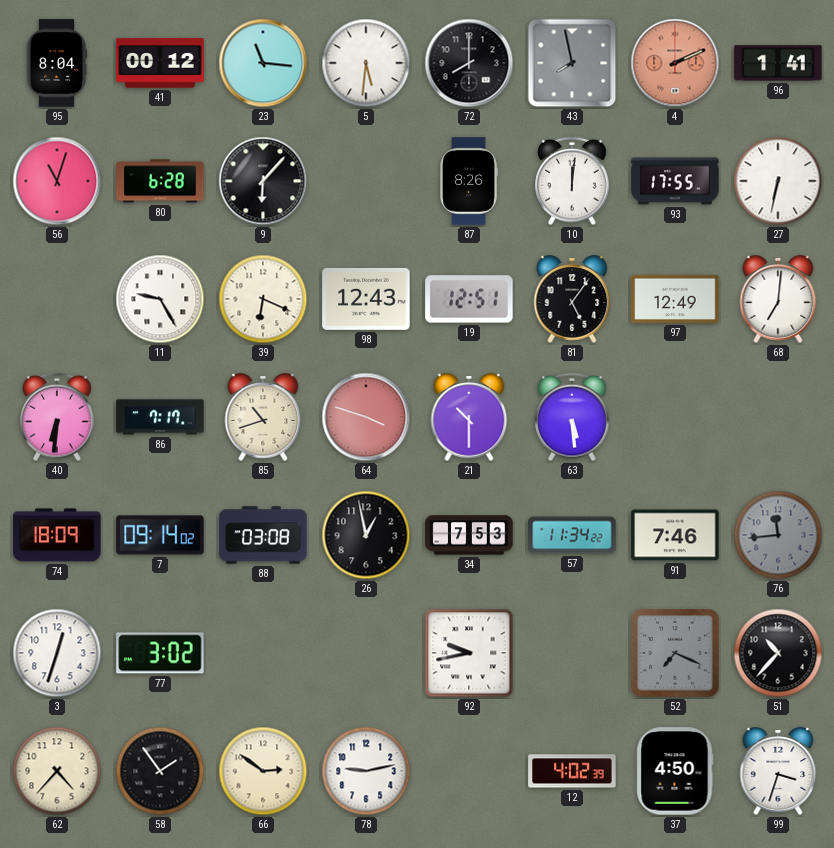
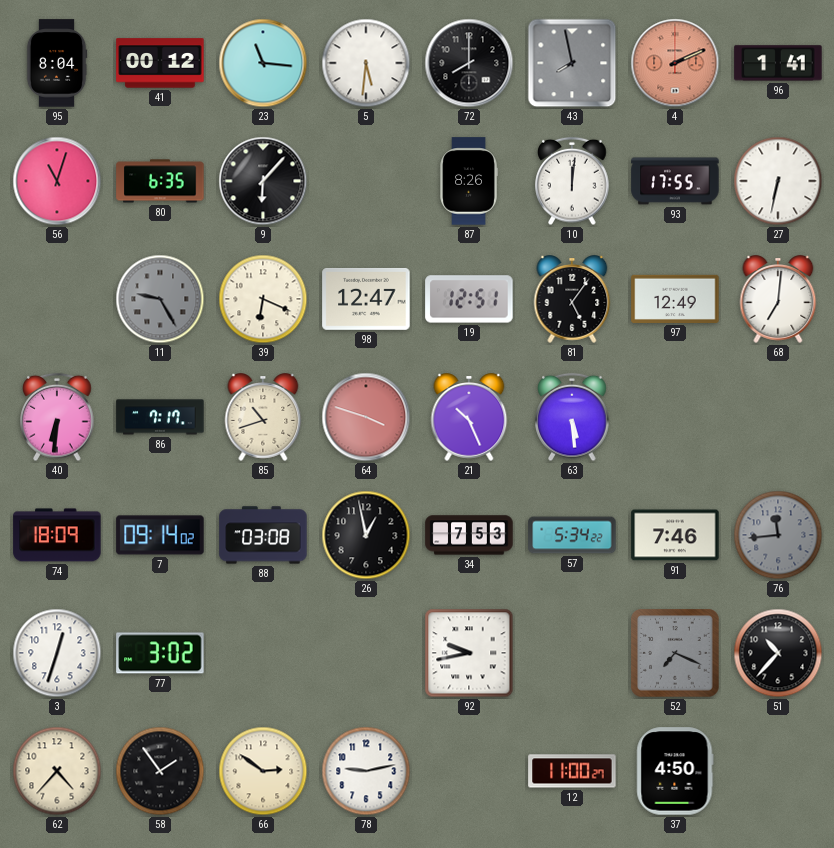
80: 6:28 -> 6:35
11 dial: white -> grey
98: 12:43 -> 12:47
21: 10:30 -> 10:26
57: 11:34 -> 5:34
12: 4:02 -> 11:00
99: 3:33 -> none
